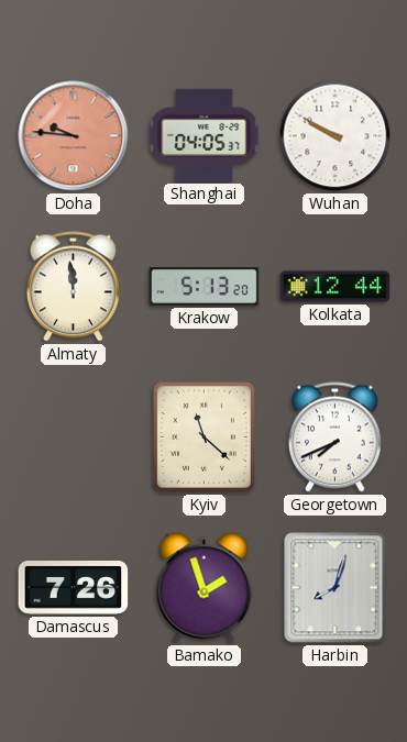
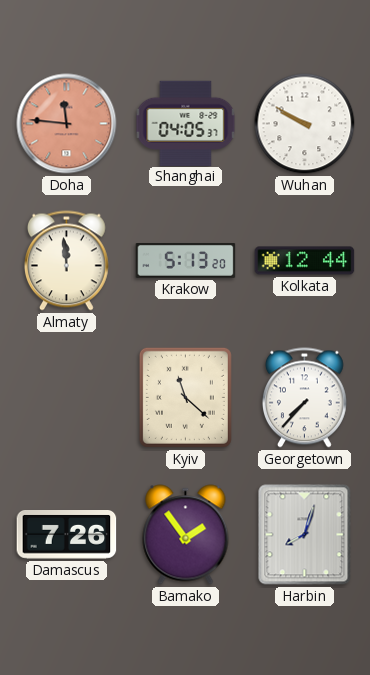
Doha: 9:46 -> 11:46
Georgetown: 7:41 -> 7:37
Bamako: 1:57 -> 1:54
